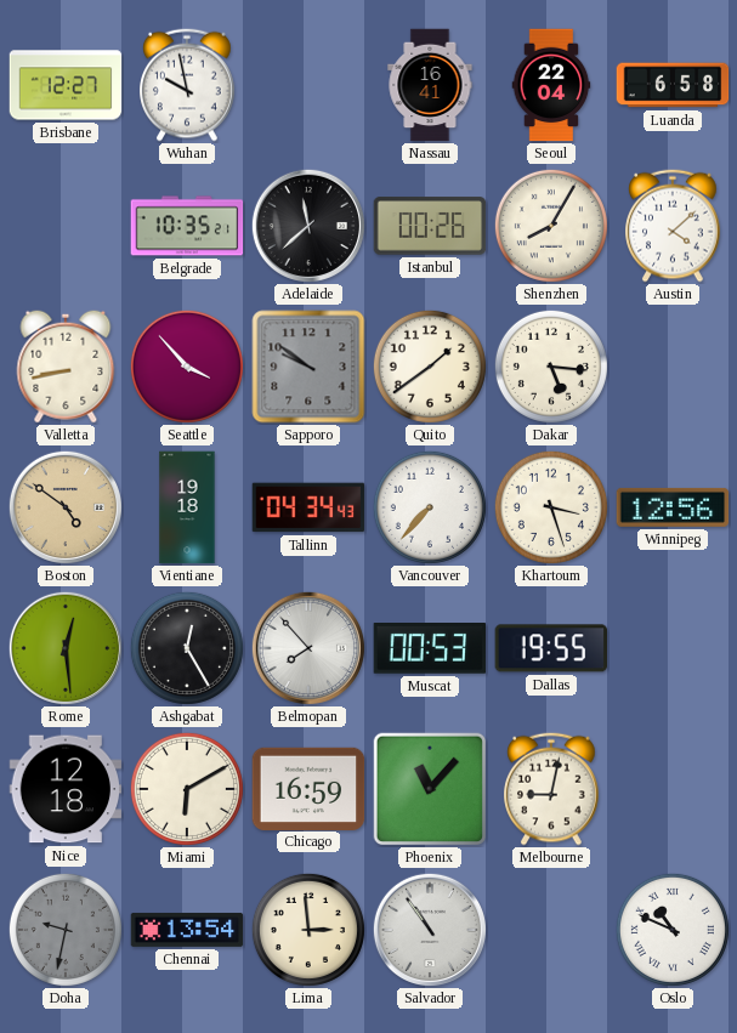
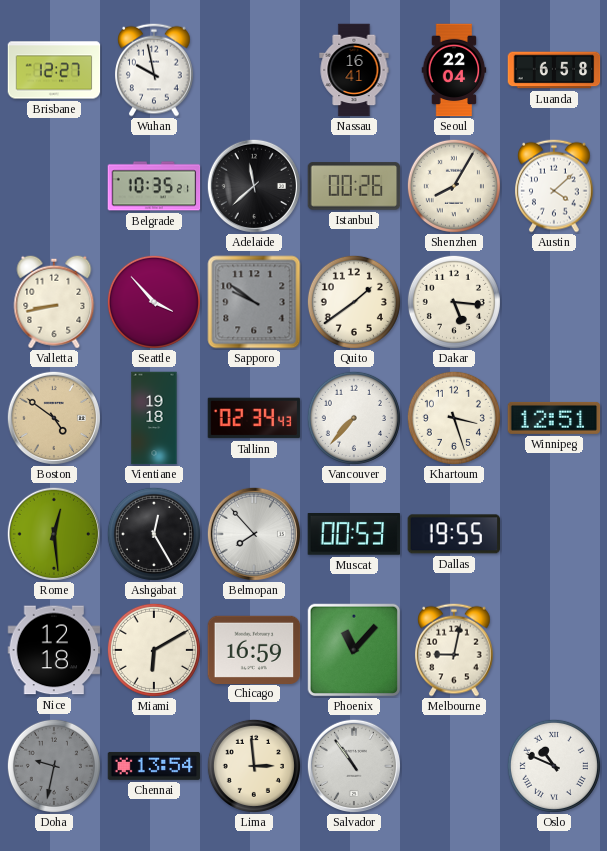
Tallinn: 04:34 -> 02:34
Winnipeg: 12:56 -> 12:51
